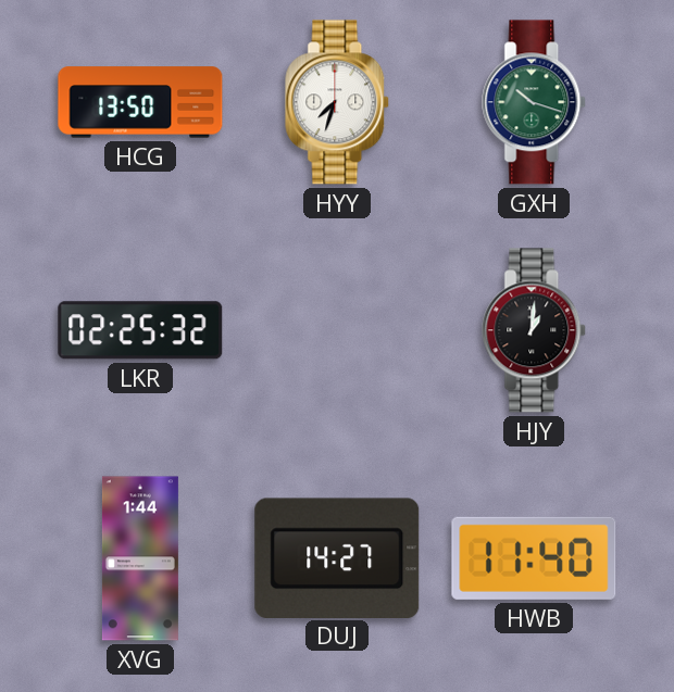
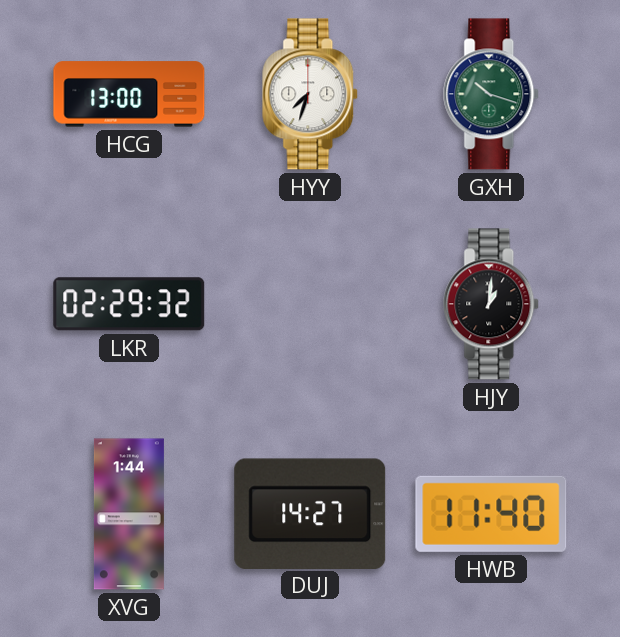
HCG: 13:50 -> 13:00
LKR: 02:25 -> 02:29
